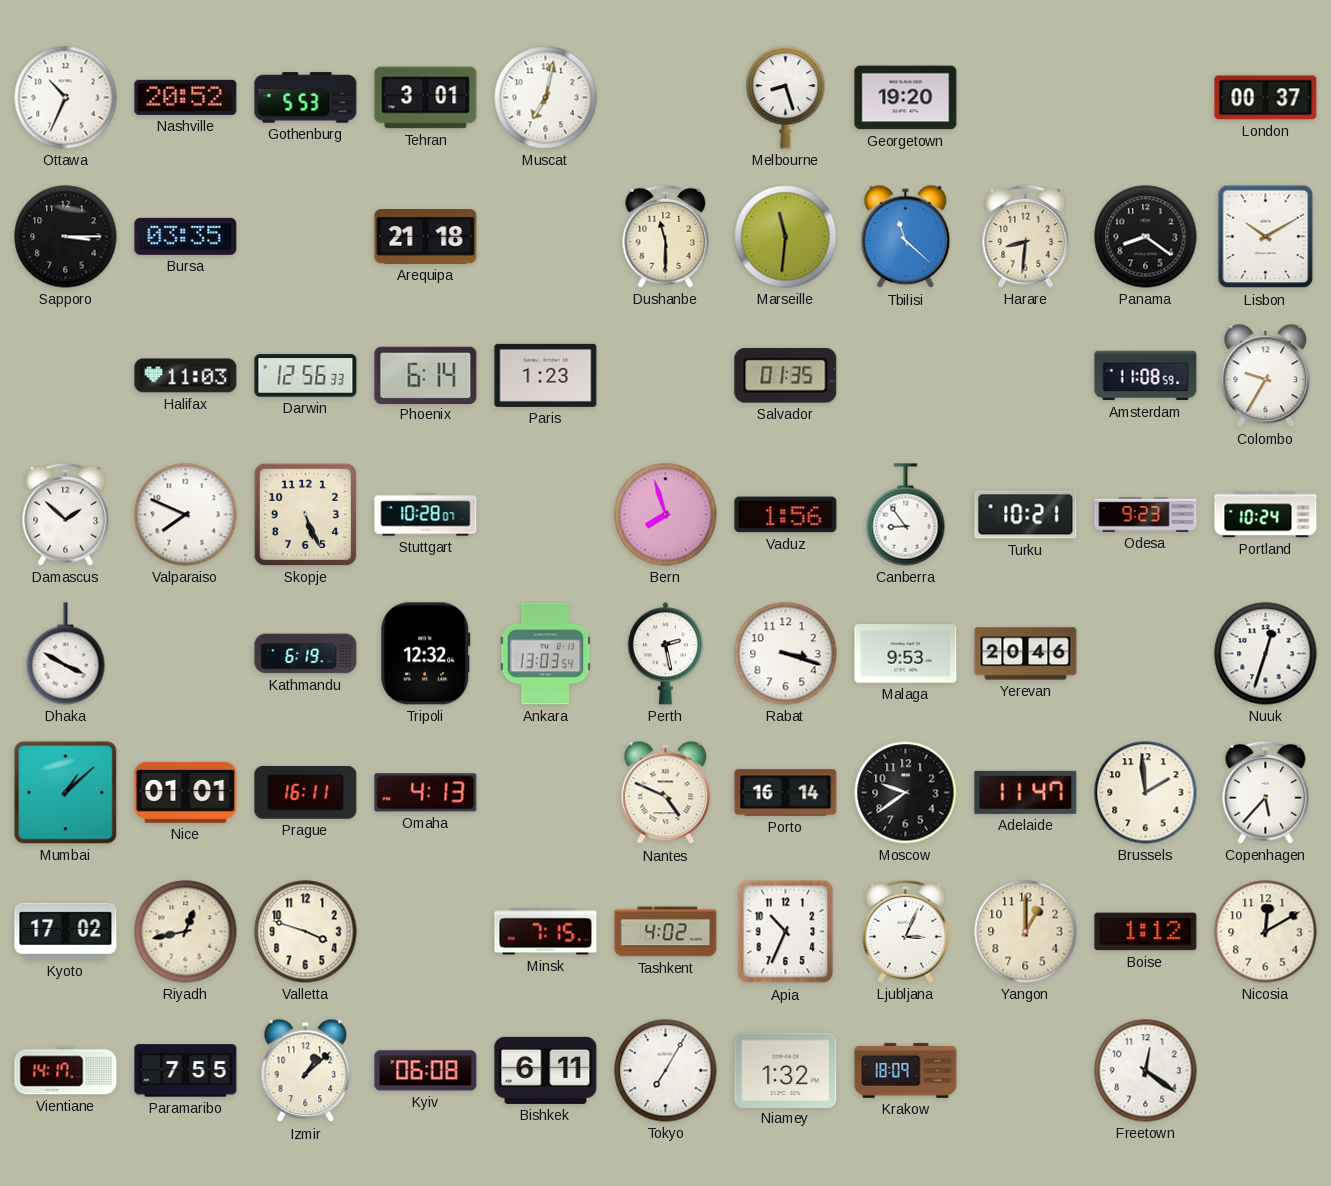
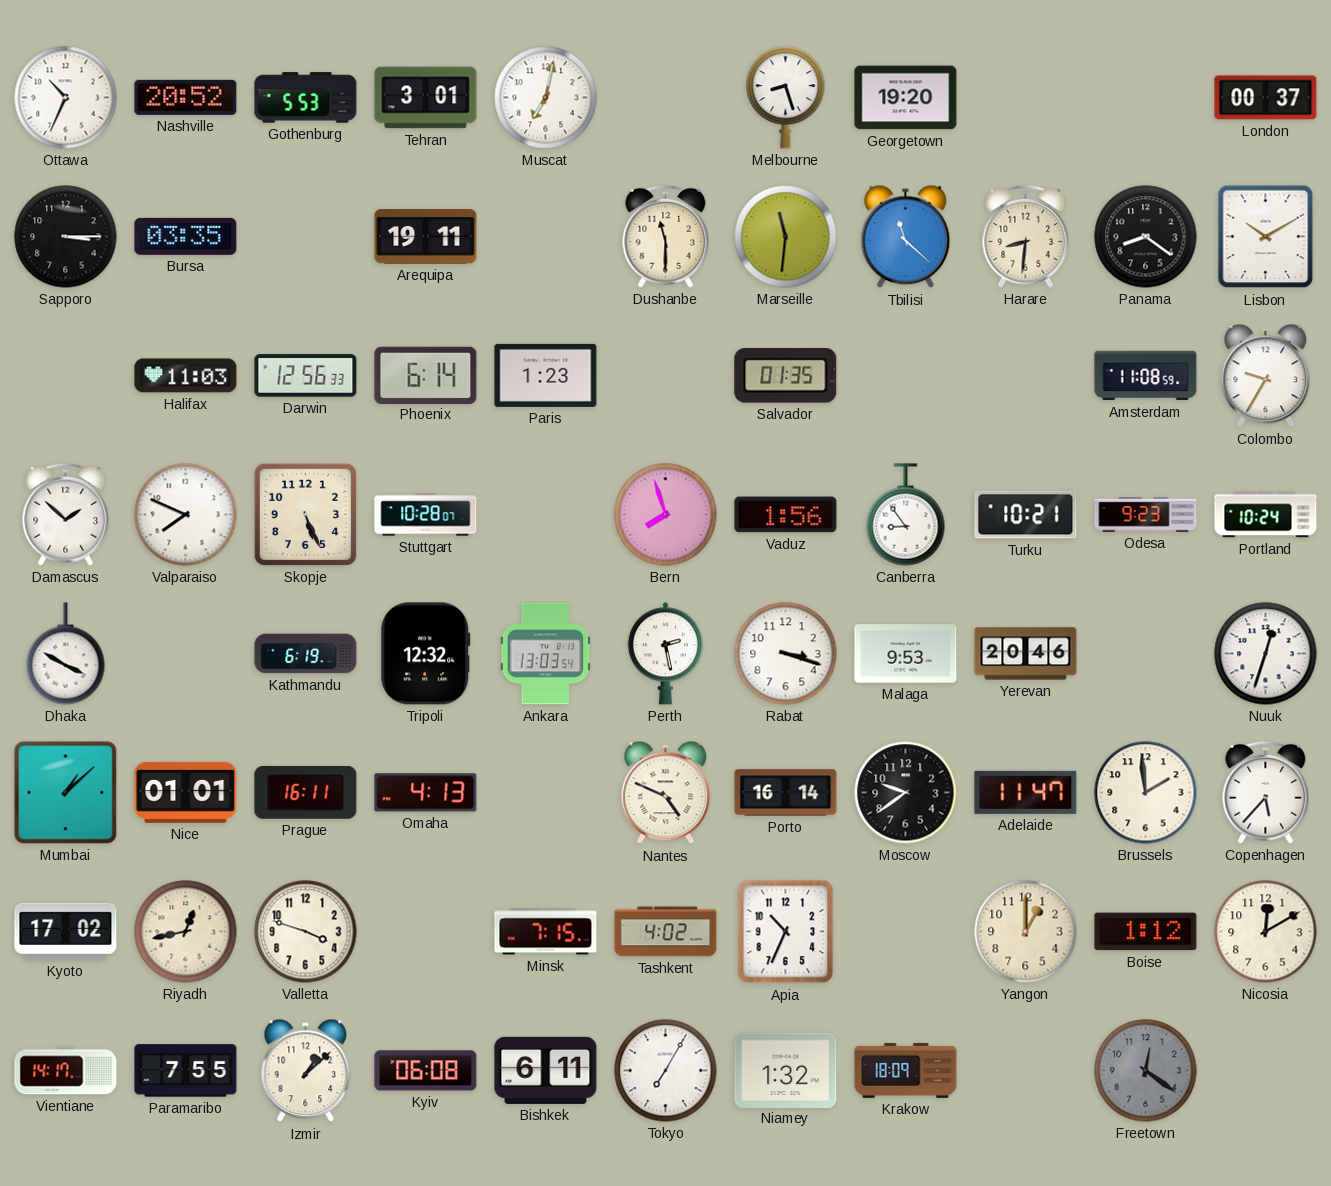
Arequipa: 21:18 -> 19:11
Ljubljana: 3:04 -> none
Freetown dial: white -> grey
